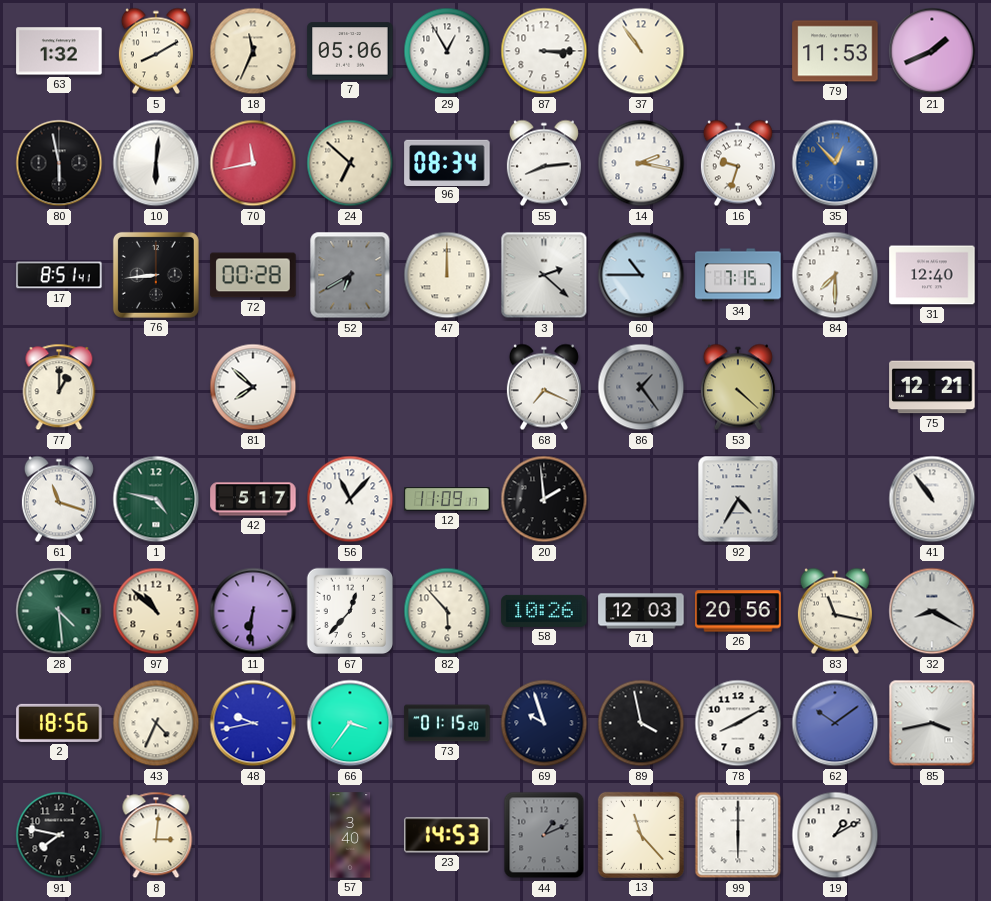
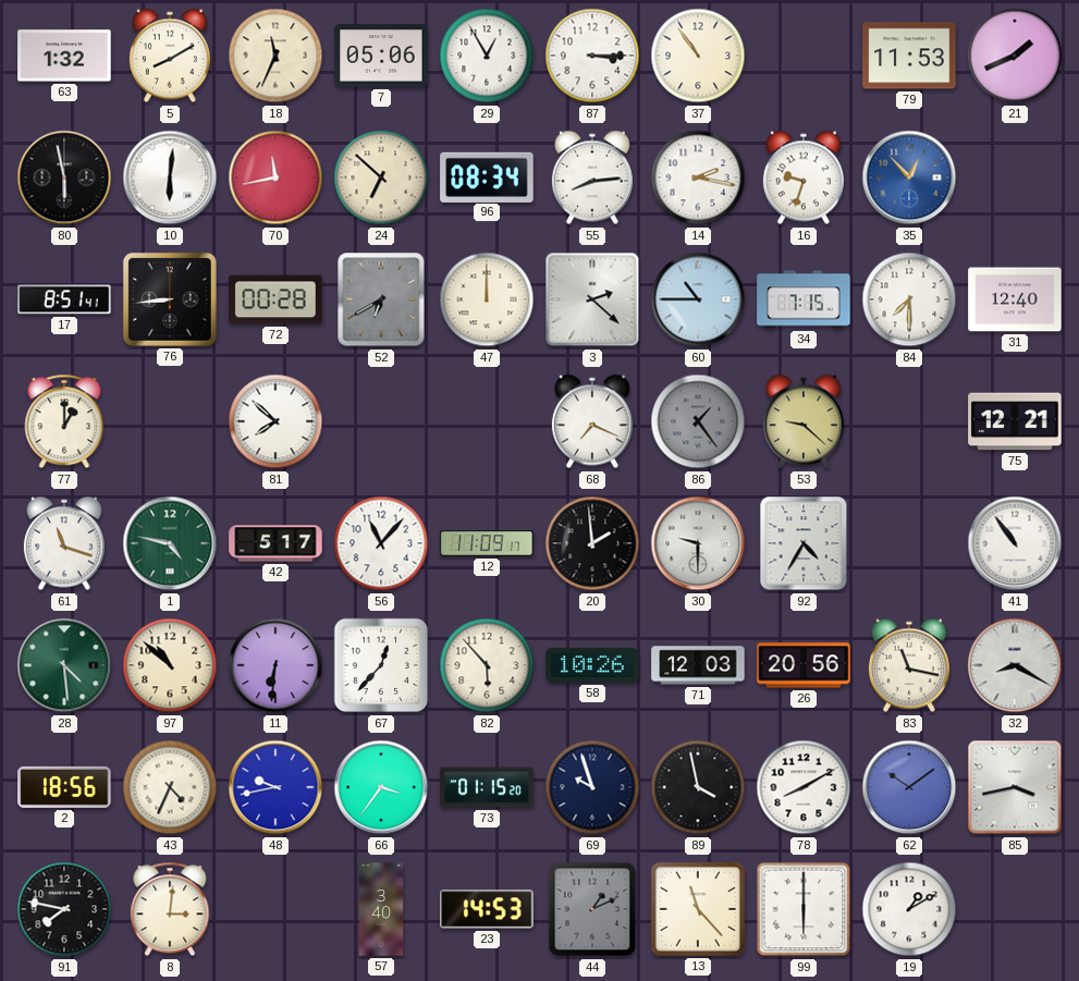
53: 4:22 -> 9:22
30: none -> 9:30
